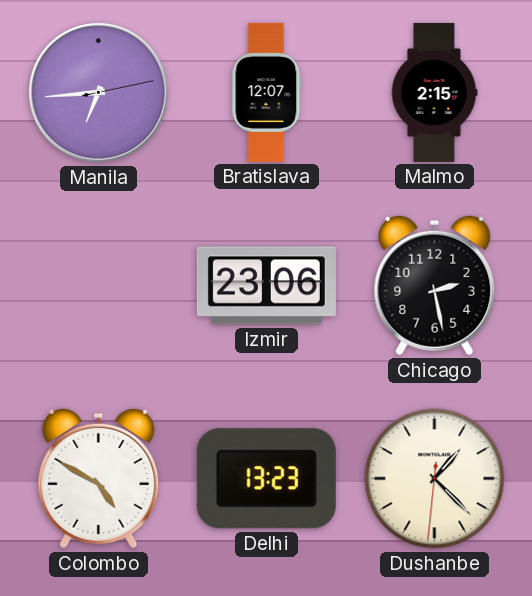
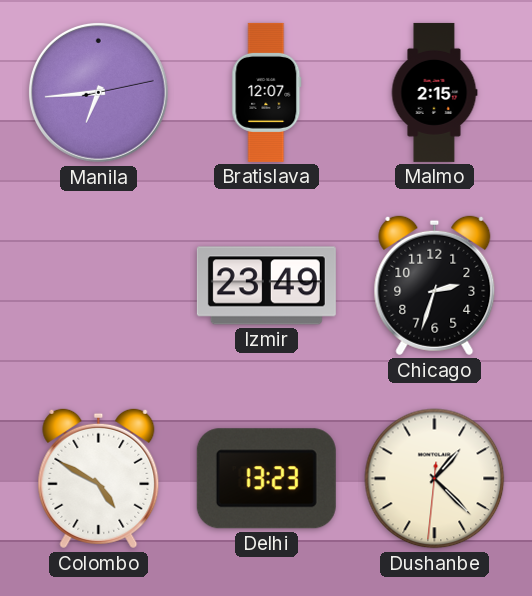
Izmir: 23:06 -> 23:49
Chicago: 2:28 -> 2:33
